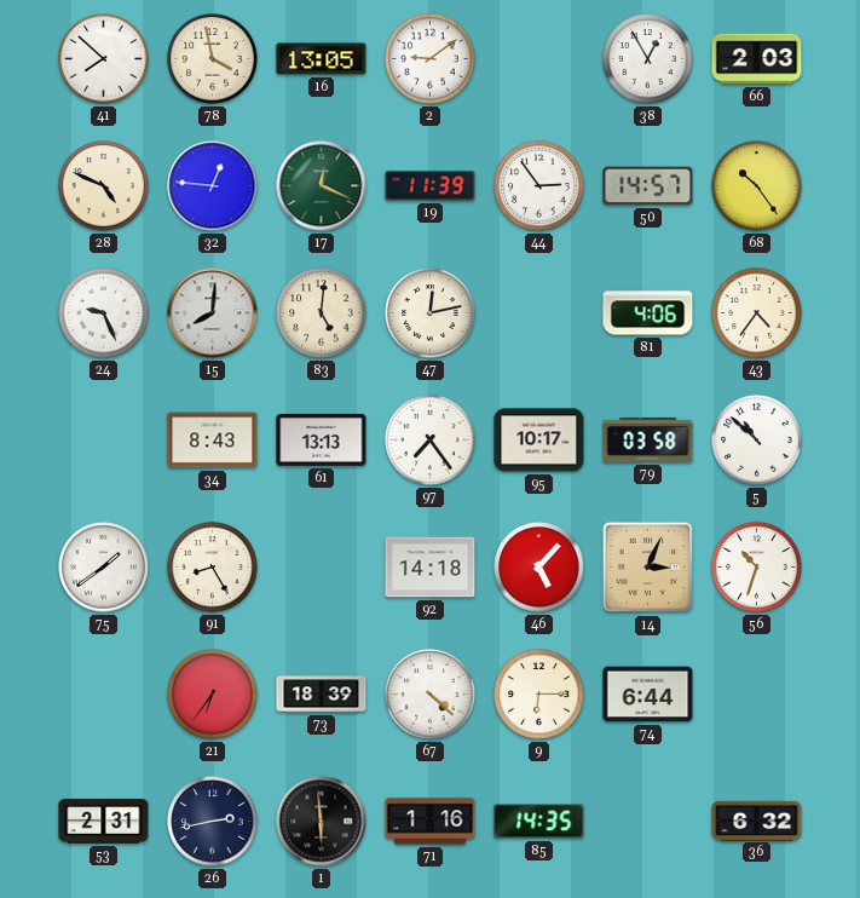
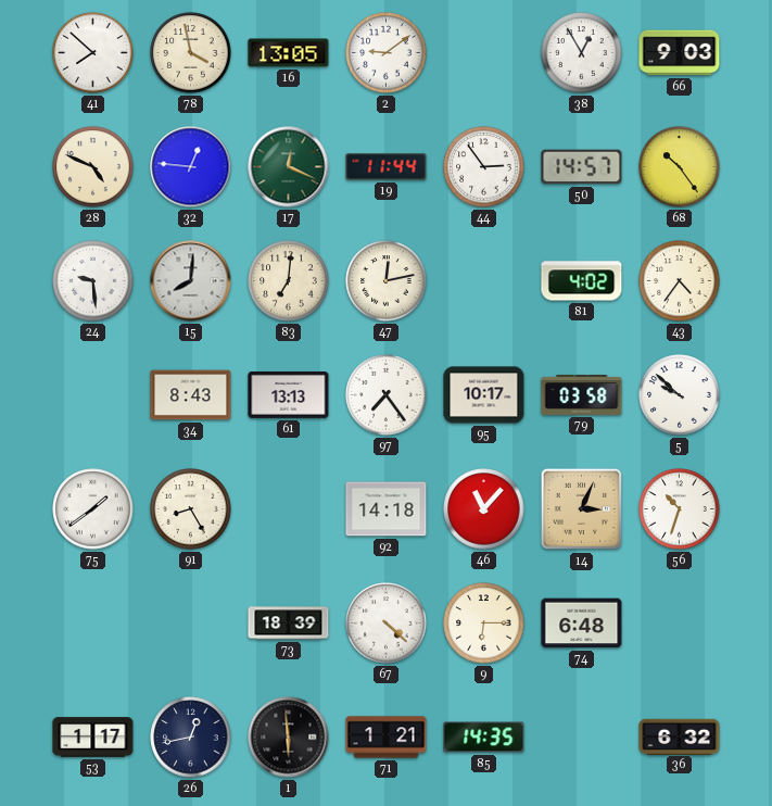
66: 2:03 -> 9:03
19: 11:39 -> 11:44
24: 9:26 -> 9:29
83: 5:01 -> 7:01
81: 4:06 -> 4:02
5: 10:52 -> 9:52
46: 5:07 -> 11:07
21: 6:36 -> none
74: 6:44 -> 6:48
53: 2:31 -> 1:17
26: 2:43 -> 12:43
71: 1:16 -> 1:21
